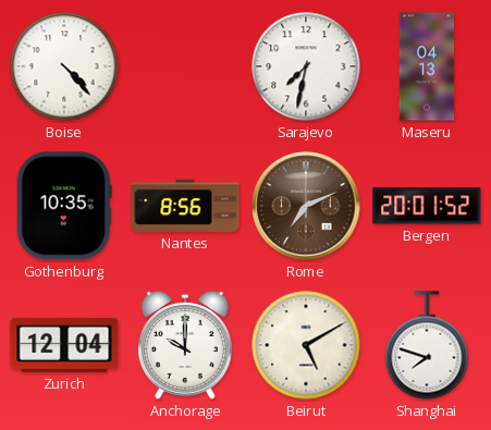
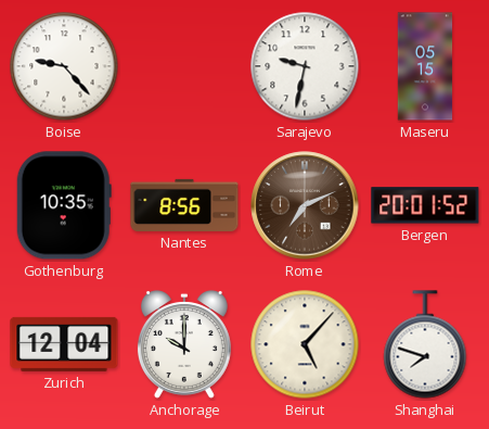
Boise: 4:23 -> 9:23
Sarajevo: 7:32 -> 9:32
Maseru: 04:13 -> 05:15
Beirut: 5:10 -> 5:07
